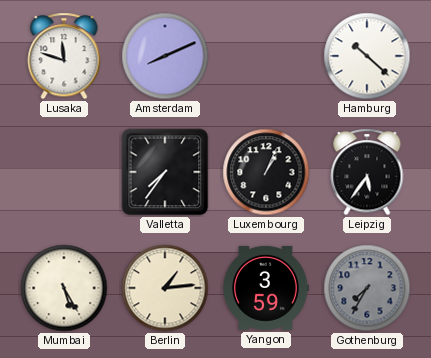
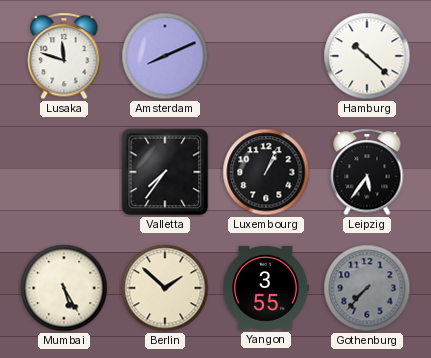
Berlin: 1:14 -> 1:52
Yangon: 3:59 -> 3:55
Gothenburg: 7:35 -> 7:37
